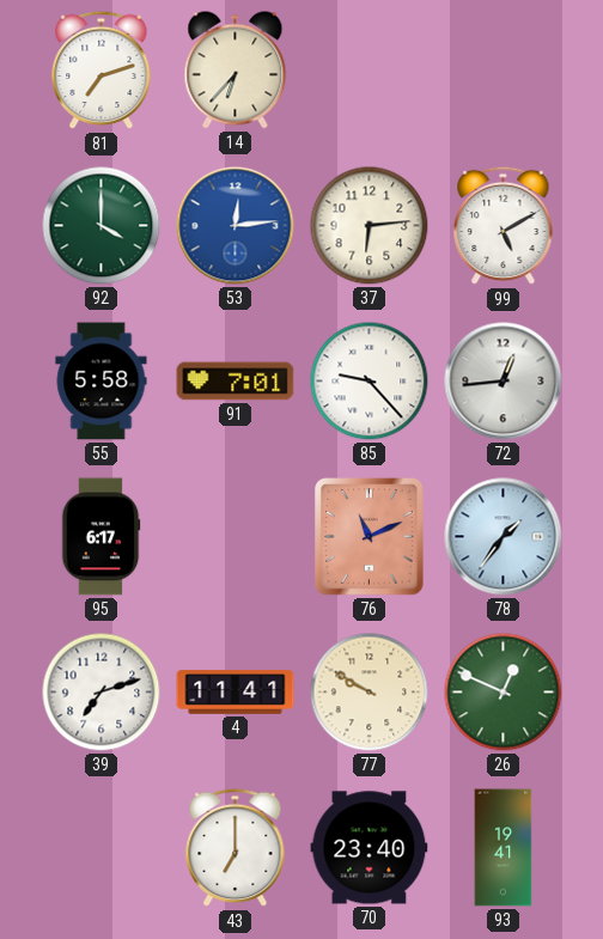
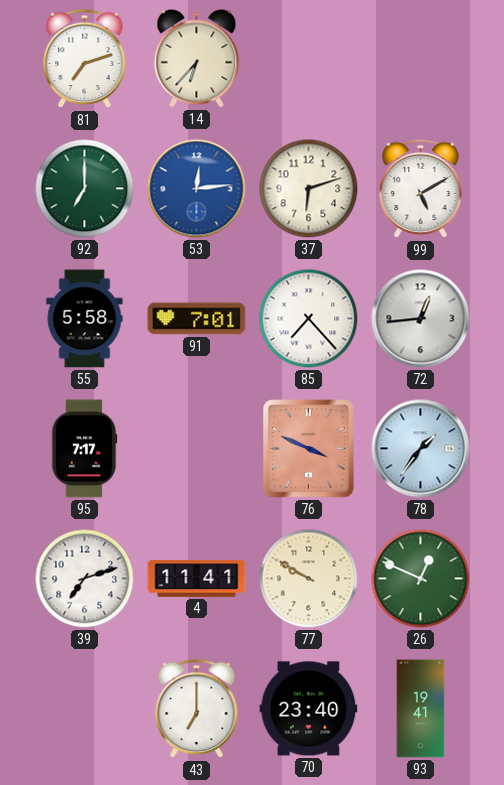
92: 4:00 -> 7:00
37: 6:14 -> 6:12
85: 9:23 -> 7:23
95: 6:17 -> 7:17
76: 11:11 -> 3:49
